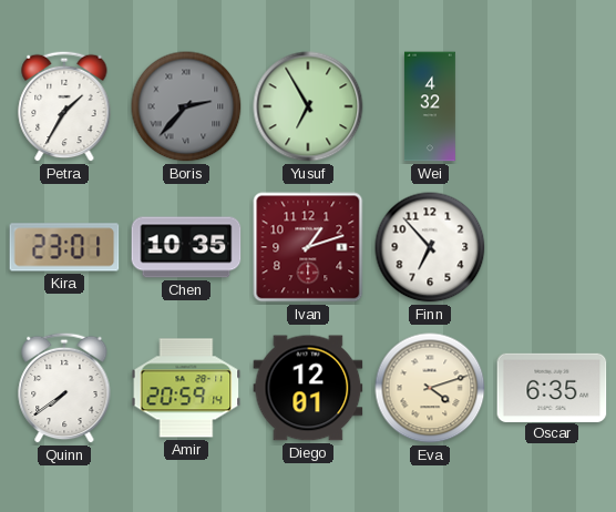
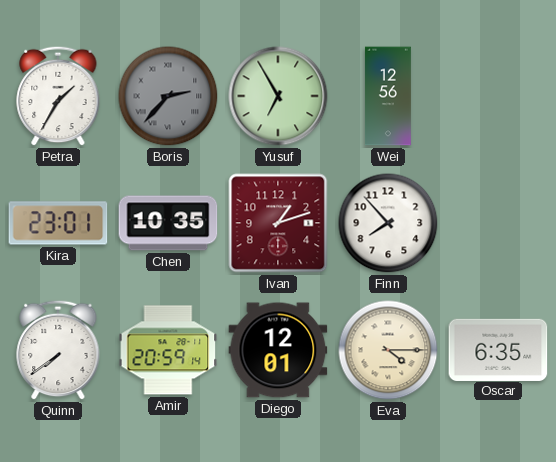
Wei: 4:32 -> 12:56
Finn: 6:53 -> 7:53
Eva: 4:12 -> 4:15
